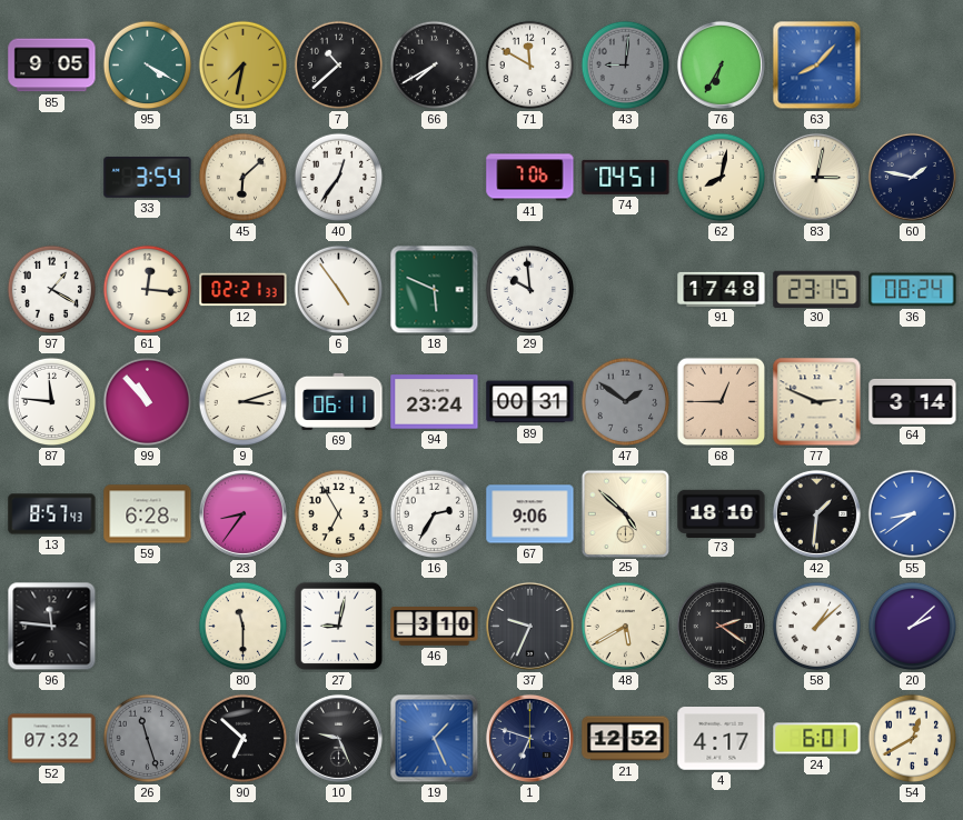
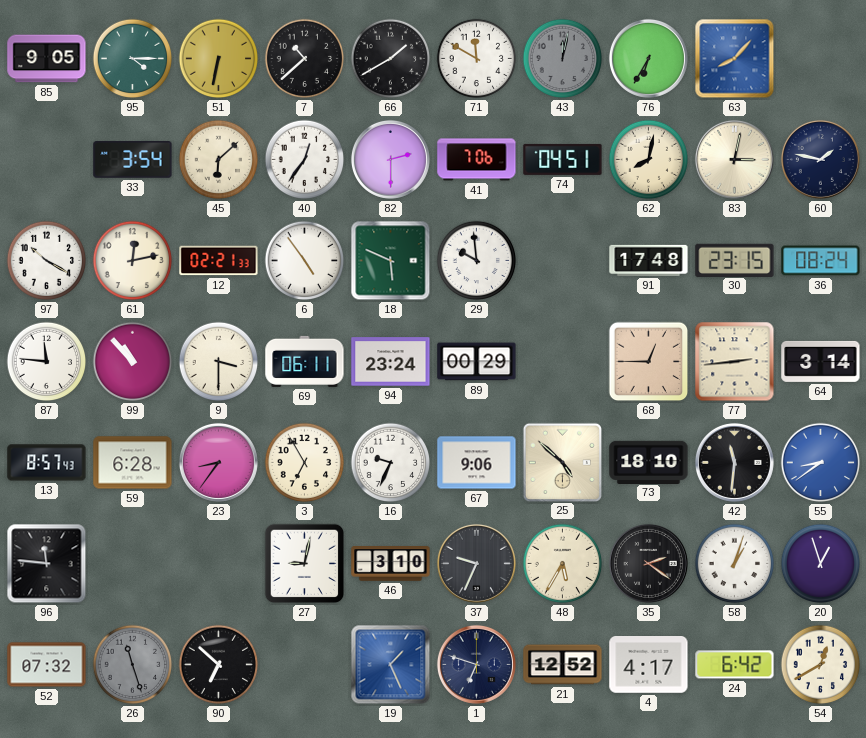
95: 4:20 -> 4:15
51: 7:32 -> 6:32
66: 7:40 -> 1:40
43: 9:01 -> 12:02
82: none -> 2:30
97: 1:20 -> 10:20
61: 12:16 -> 12:13
9: 3:12 -> 3:30
89: 00:31 -> 00:29
47: 1:51 -> none
77: 2:49 -> 2:44
16: 2:35 -> 9:34
42: 1:31 -> 11:31
80: 11:30 -> none
48: 5:40 -> 5:35
58: 1:08 -> 1:03
20: 2:08 -> 12:57
10: 9:26 -> none
24: 6:01 -> 6:42
